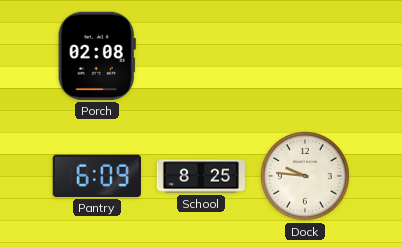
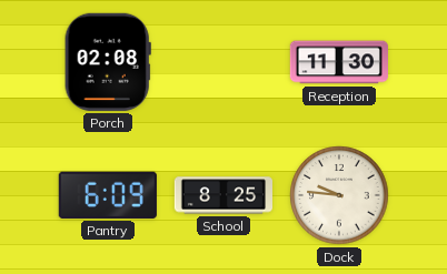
Reception: none -> 11:30
